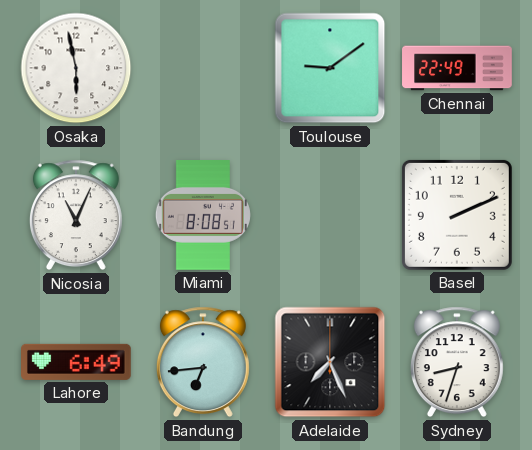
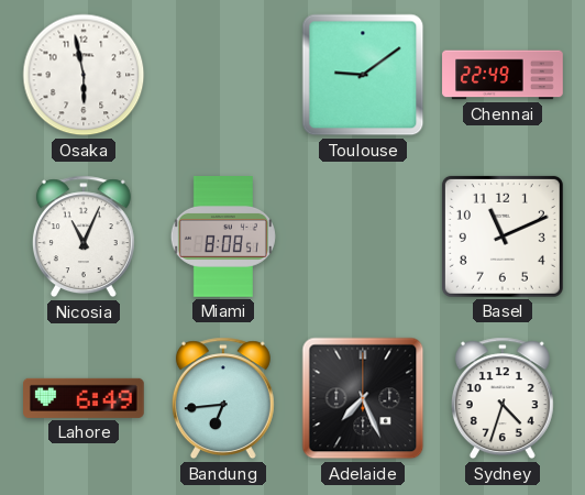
Basel: 2:11 -> 11:11
Sydney: 8:33 -> 4:33
